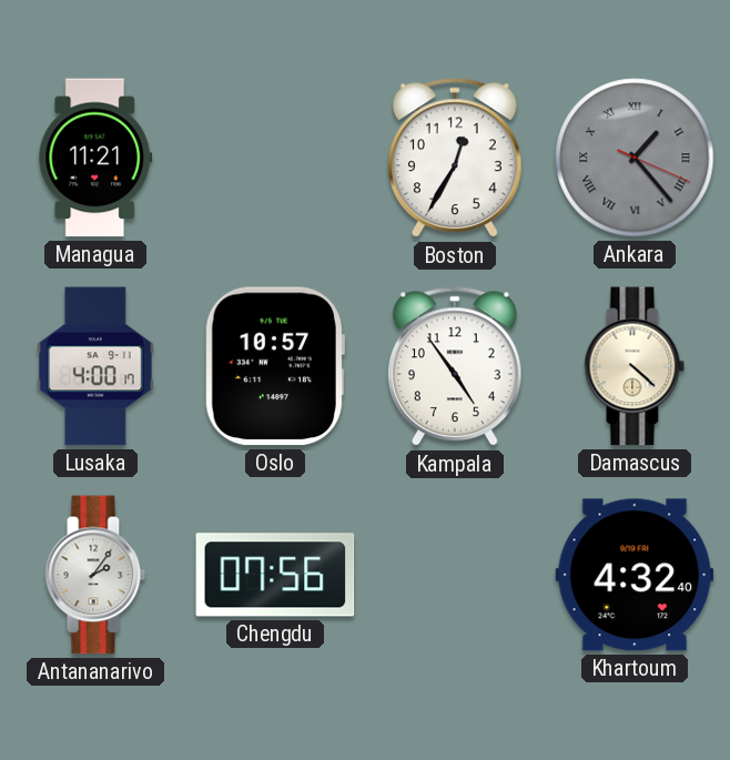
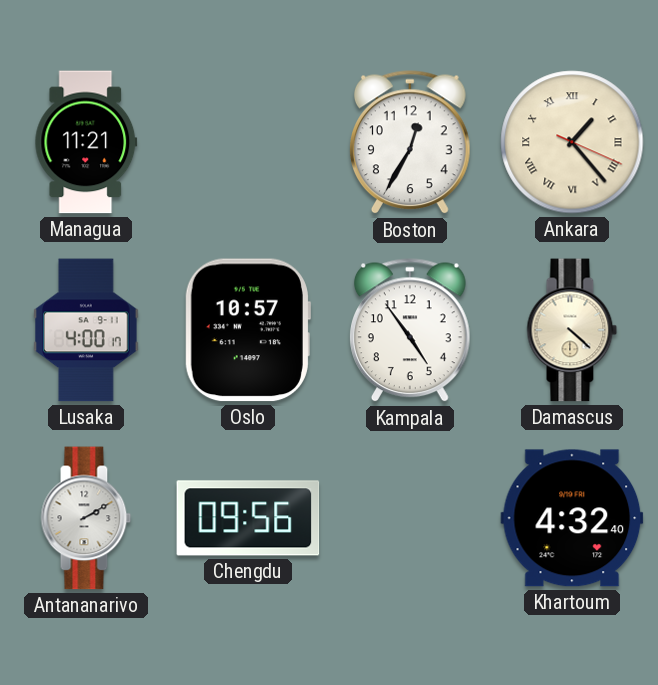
Ankara dial: grey -> cream
Antananarivo: 2:06 -> 2:10
Chengdu: 07:56 -> 09:56
